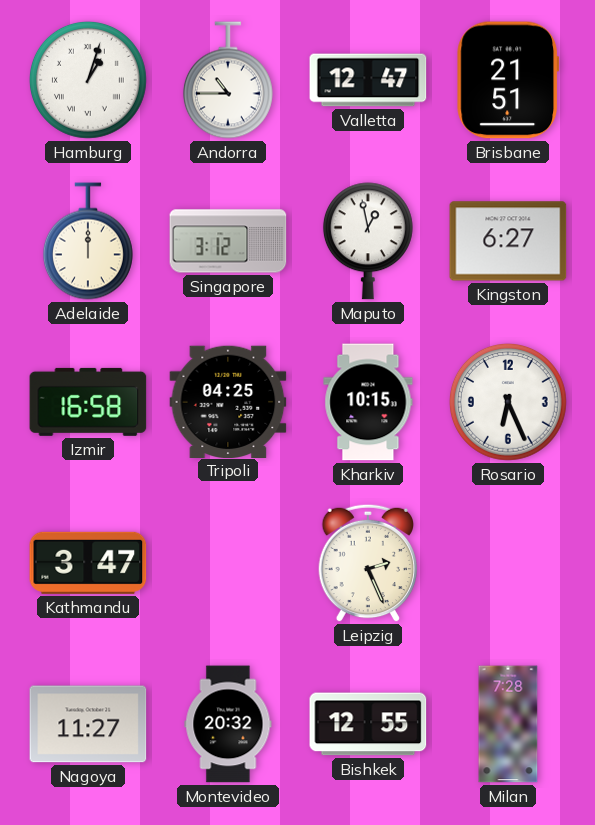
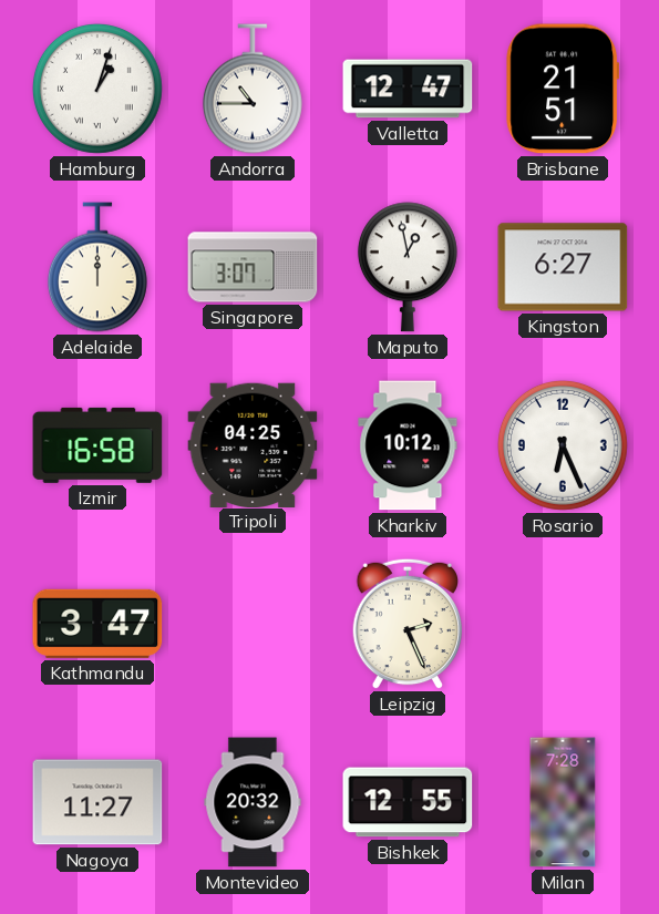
Singapore: 3:12 -> 3:07
Kharkiv: 10:15 -> 10:12
